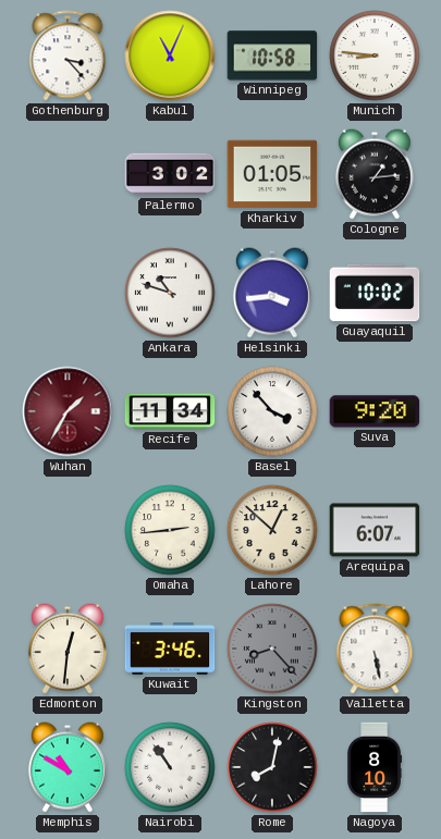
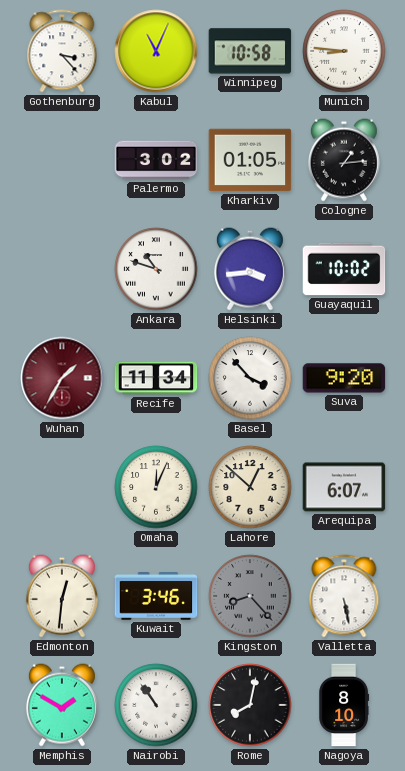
Omaha: 2:44 -> 12:04
Memphis: 10:50 -> 1:50
